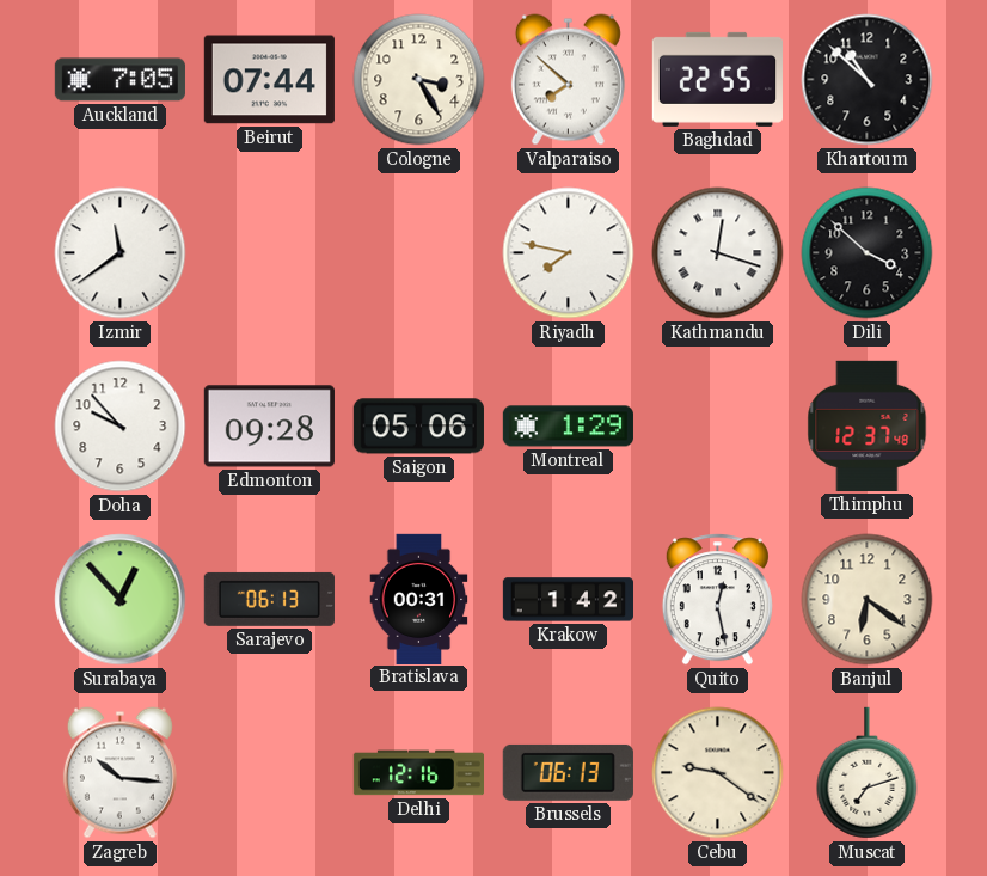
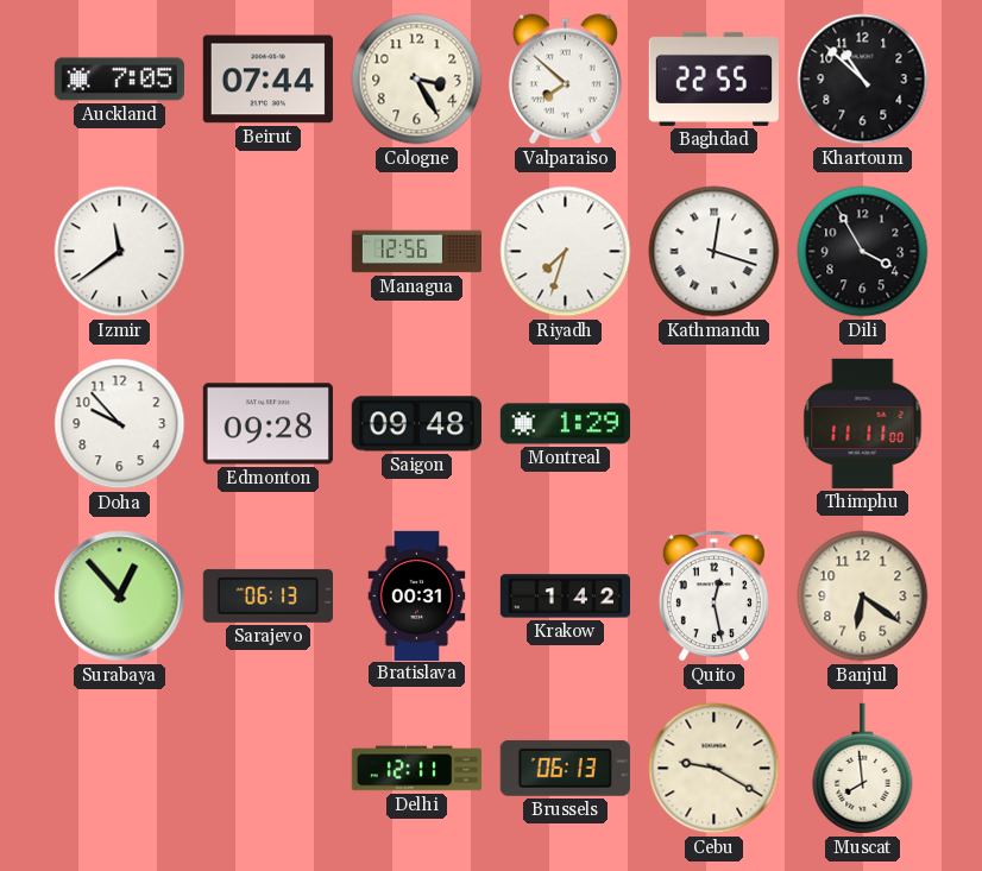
Managua: none -> 12:56
Riyadh: 7:47 -> 7:33
Dili: 3:52 -> 3:55
Saigon: 05:06 -> 09:48
Thimphu: 12:37 -> 11:11
Zagreb: 10:16 -> none
Delhi: 12:16 -> 12:11
Cebu: 9:21 -> 9:20
Muscat: 7:12 -> 7:59
